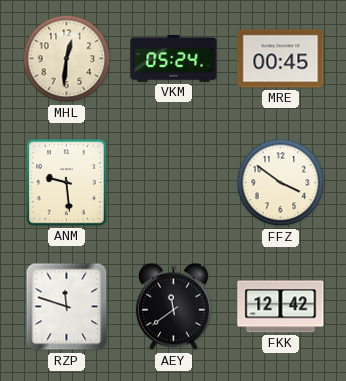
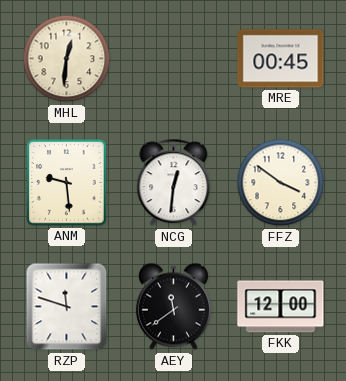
VKM: 05:24 -> none
NCG: none -> 12:31
FKK: 12:42 -> 12:00
